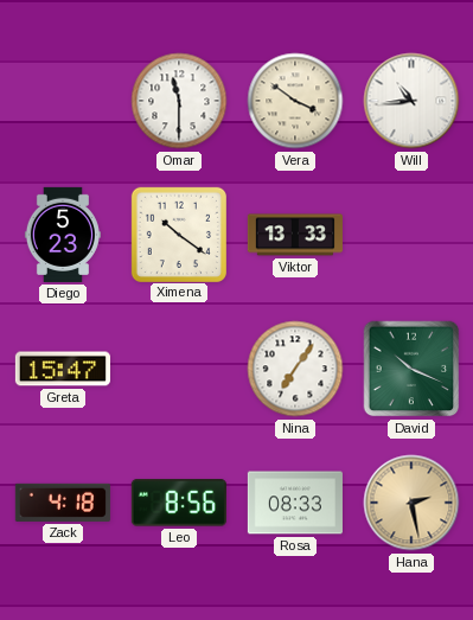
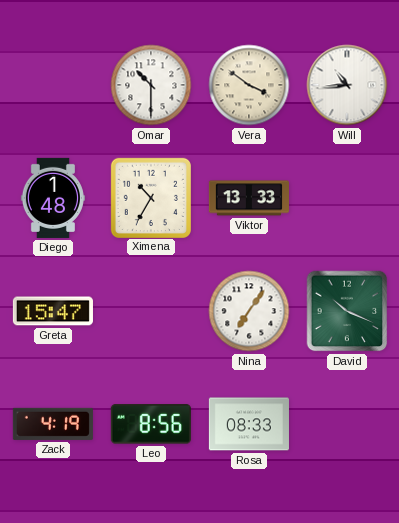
Omar: 11:30 -> 10:30
Diego: 5:23 -> 1:48
Ximena: 10:21 -> 10:35
Zack: 4:18 -> 4:19
Hana: 2:28 -> none
